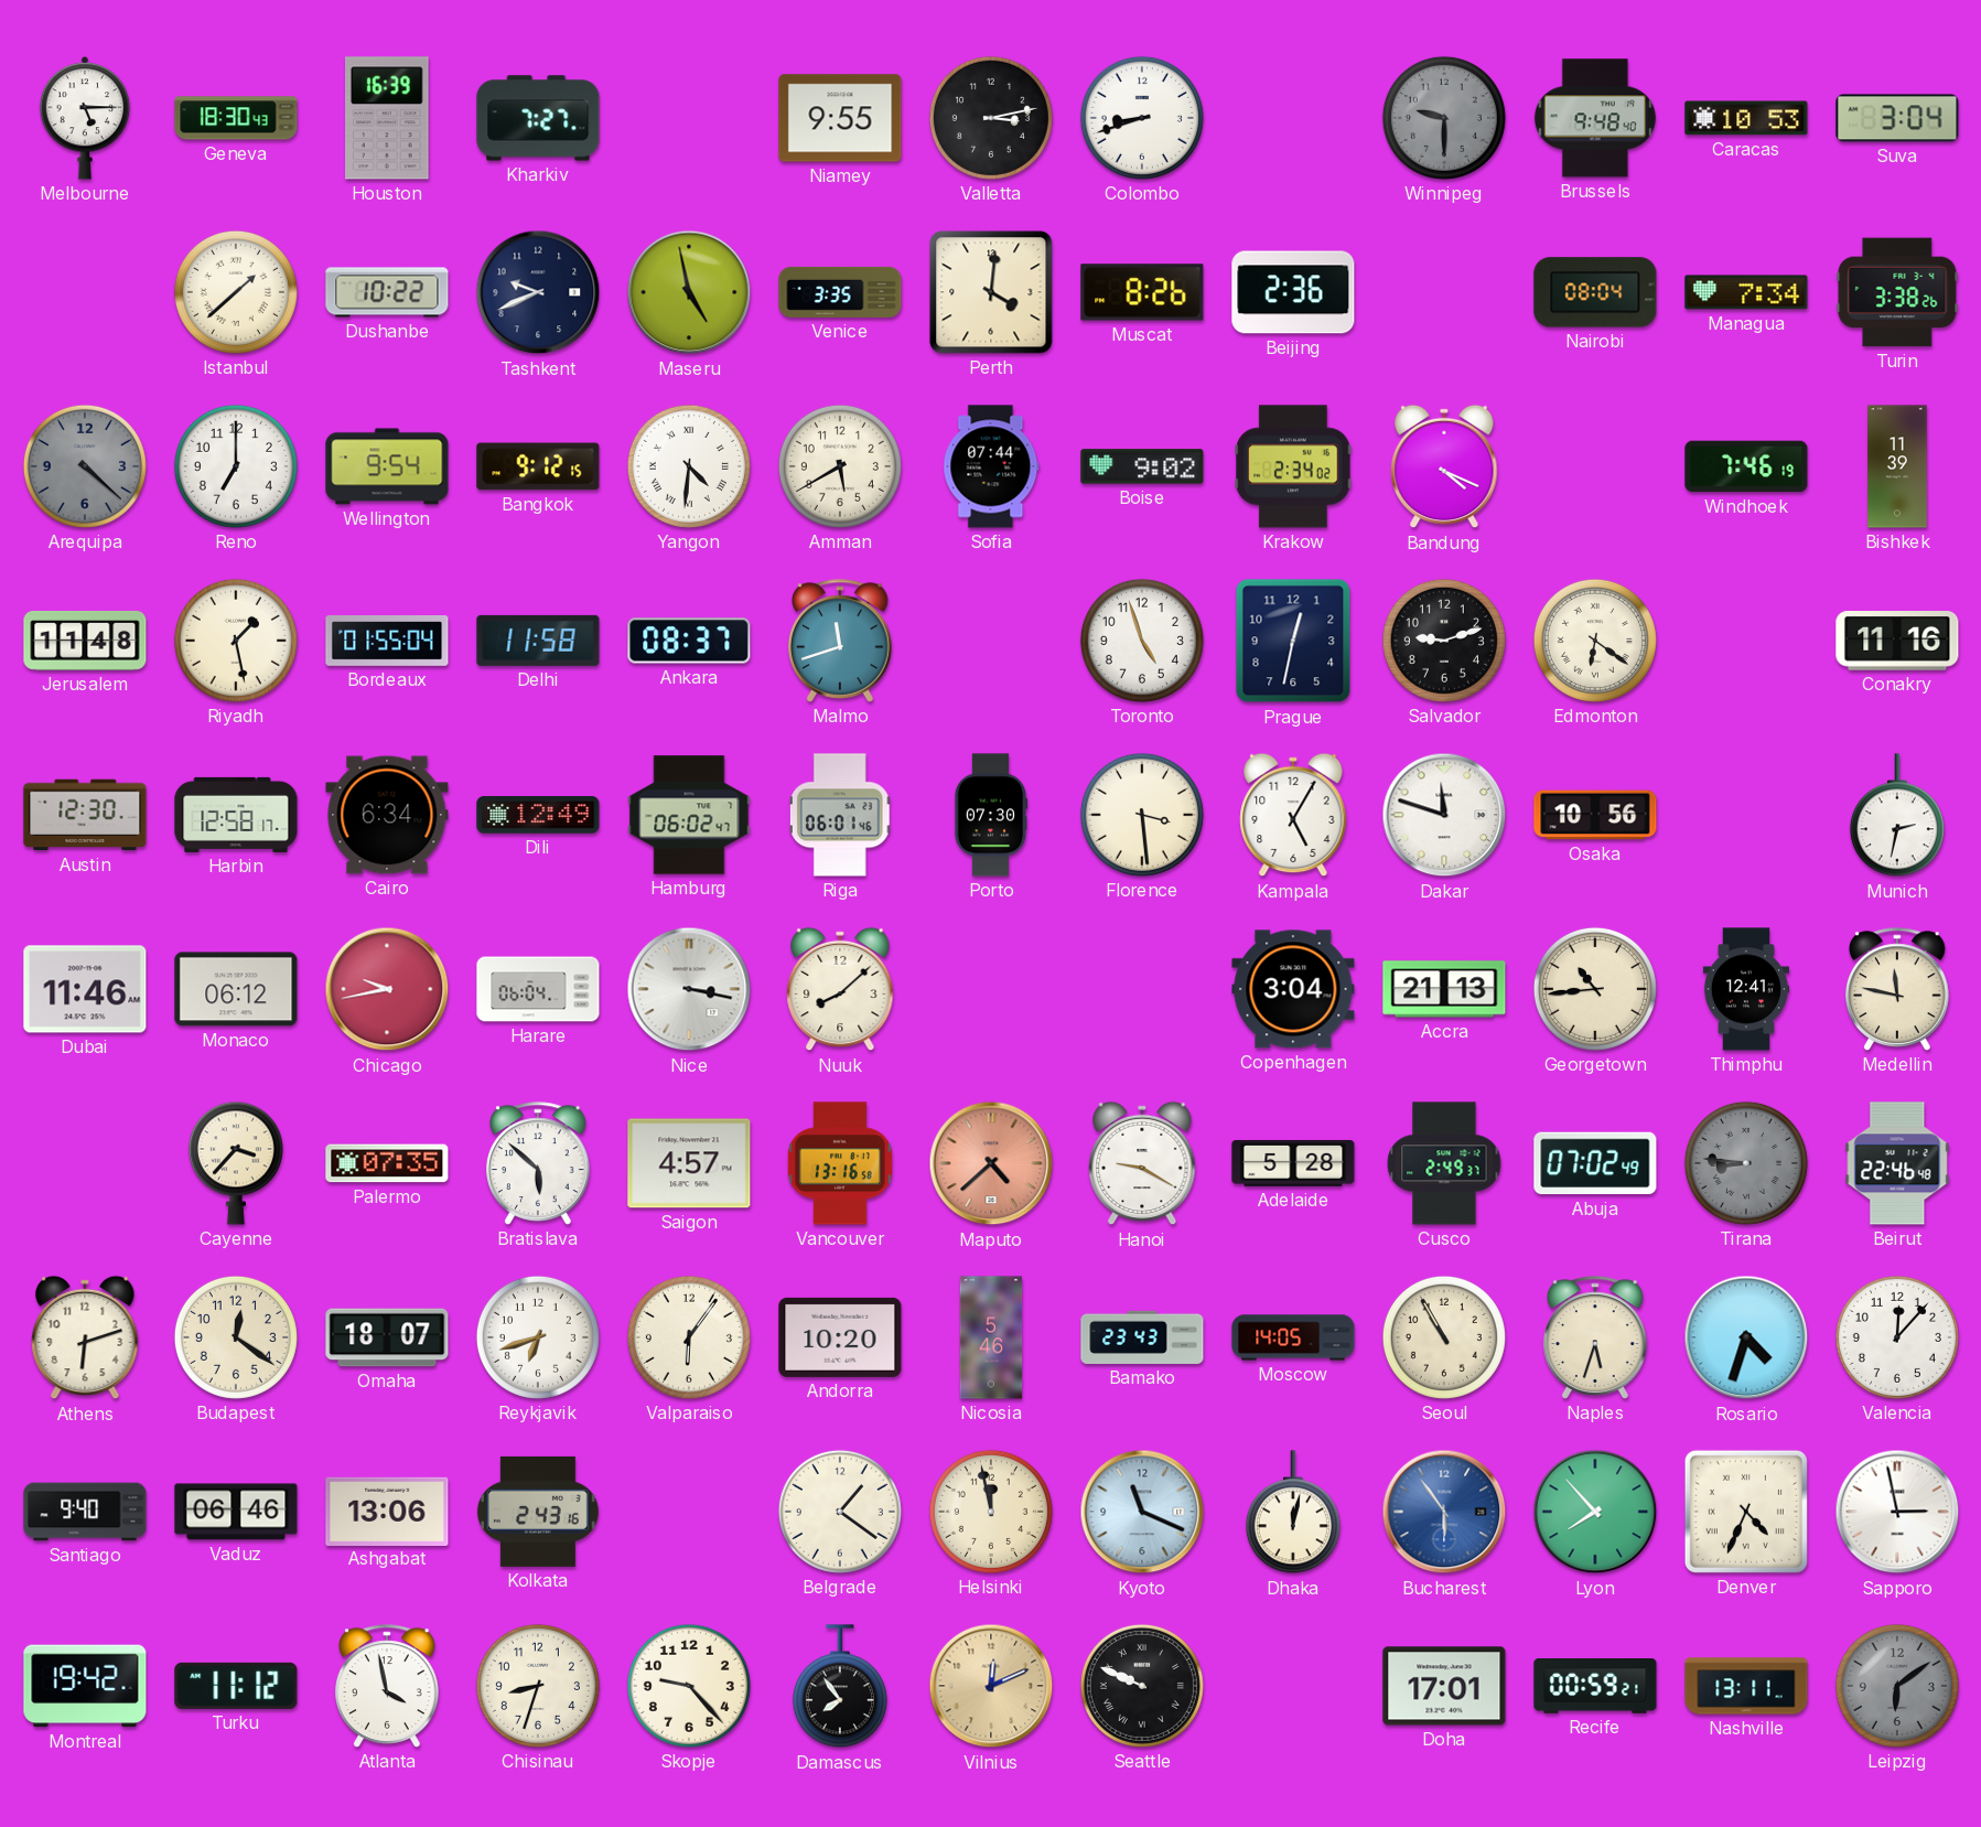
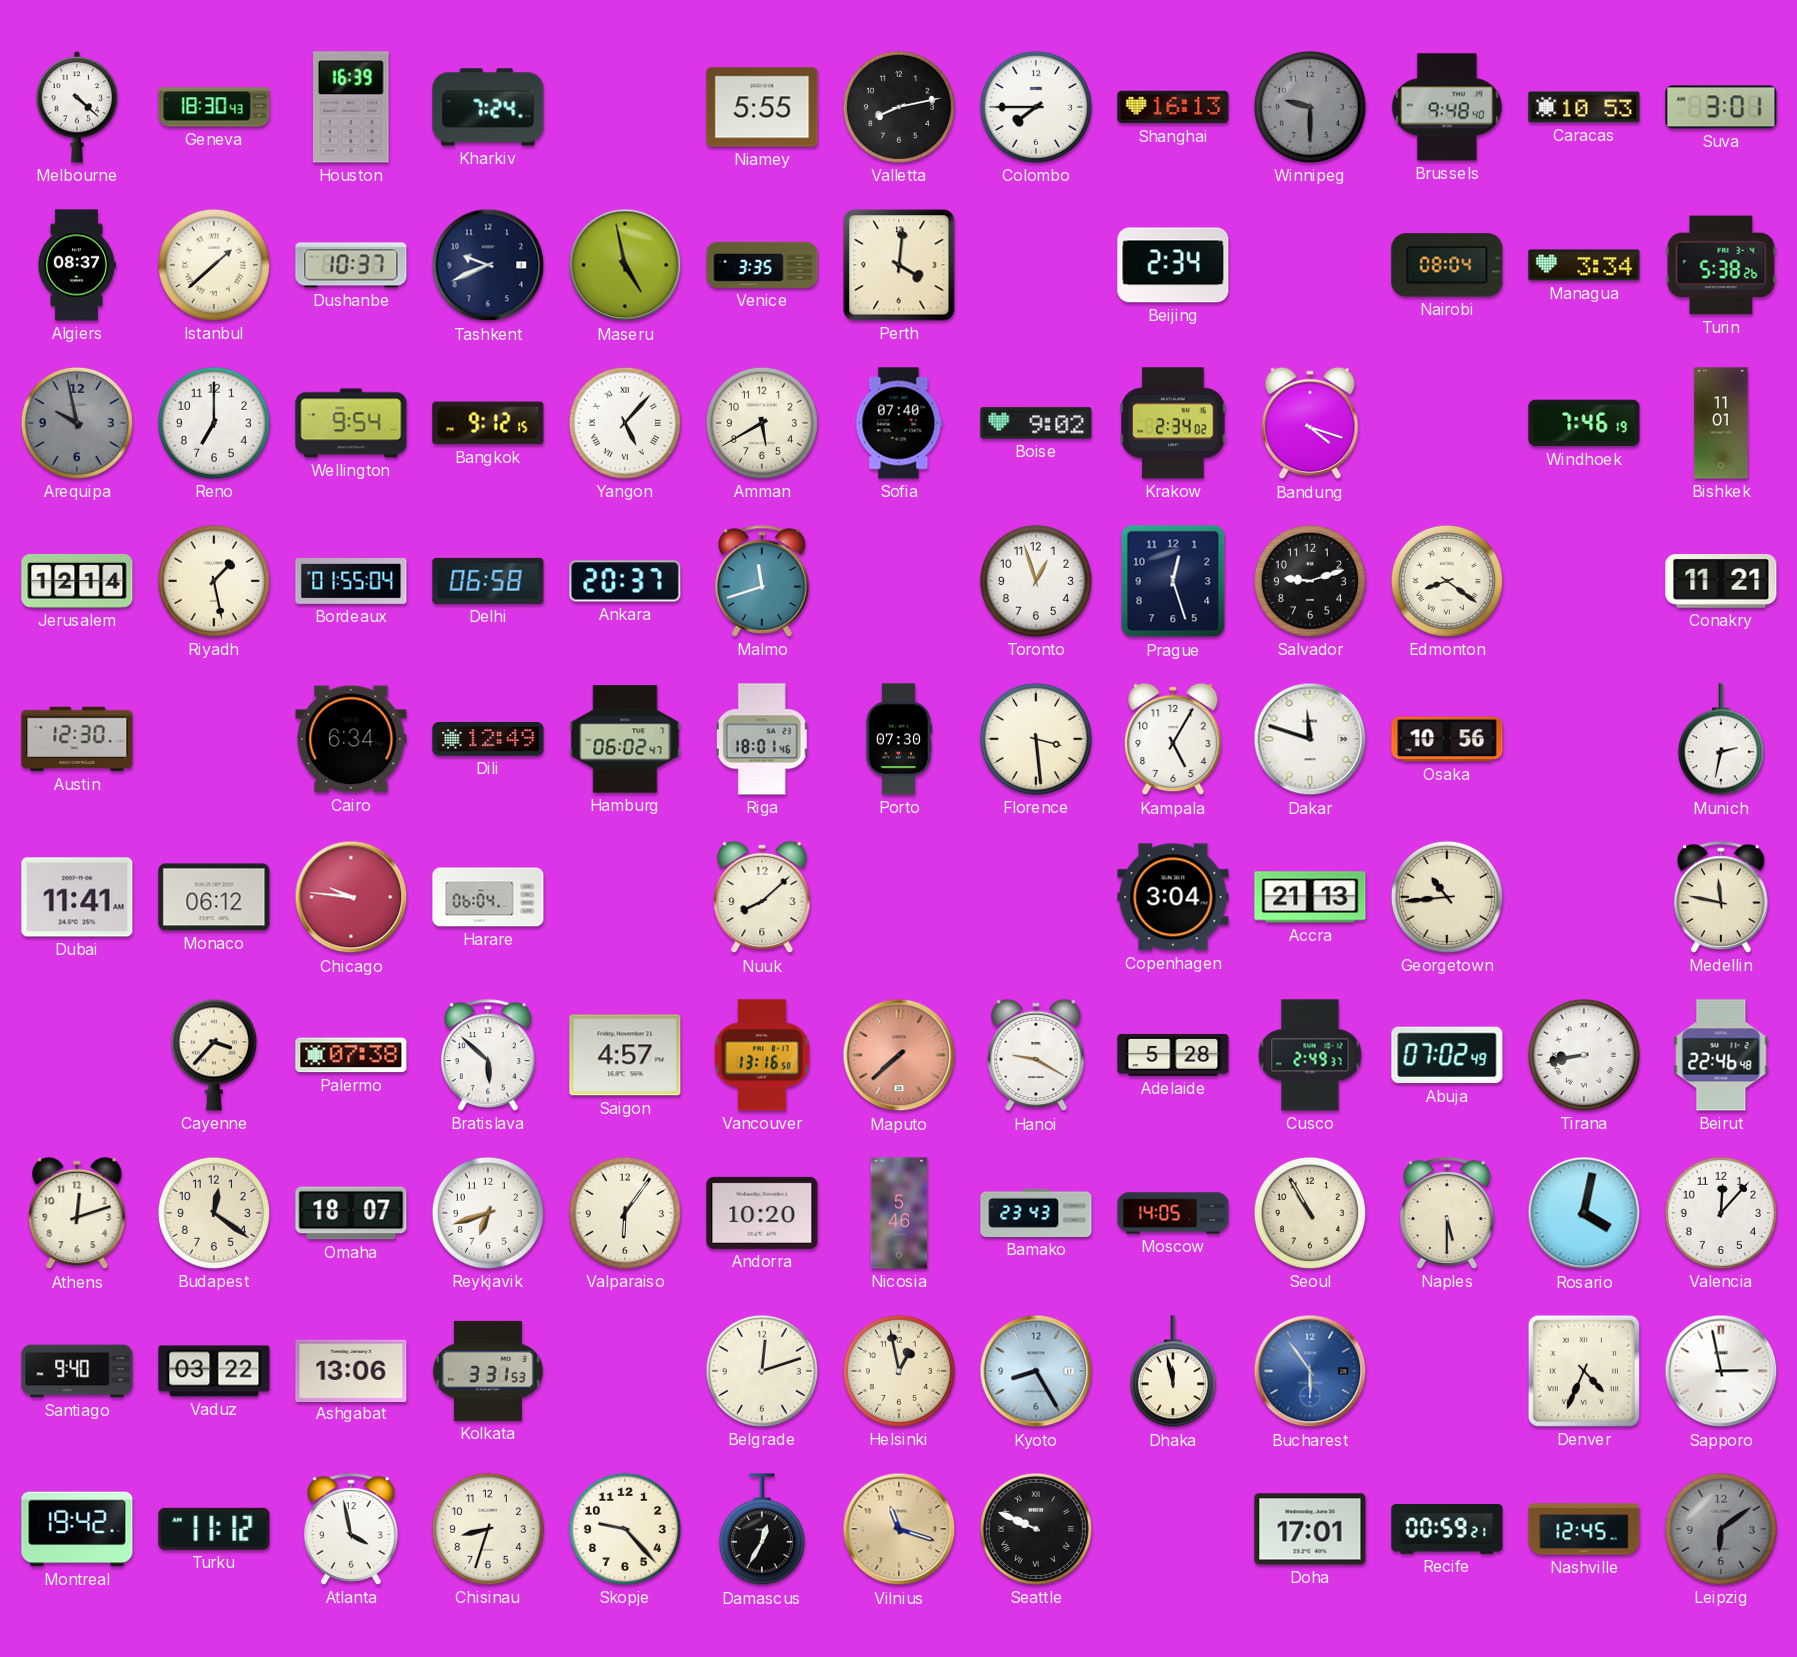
Melbourne: 5:15 -> 4:22
Kharkiv: 7:27 -> 7:24
Niamey: 9:55 -> 5:55
Valletta: 3:13 -> 8:13
Colombo: 8:42 -> 7:45
Shanghai: none -> 16:13
Suva: 3:04 -> 3:01
Algiers: none -> 08:37
Dushanbe: 10:22 -> 10:37
Muscat: 8:26 -> none
Beijing: 2:36 -> 2:34
Managua: 7:34 -> 3:34
Turin: 3:38 -> 5:38
Arequipa: 4:22 -> 9:58
Yangon: 4:31 -> 5:07
Sofia: 07:44 -> 07:40
Bandung: 4:19 -> 4:18
Bishkek: 11:39 -> 11:01
Jerusalem: 11:48 -> 12:14
Delhi: 11:58 -> 06:58
Ankara: 08:37 -> 20:37
Toronto: 4:57 -> 12:57
Prague: 12:32 -> 12:27
Edmonton: 6:21 -> 8:21
Conakry: 11:16 -> 11:21
Harbin: 12:58 -> none
Riga: 06:01 -> 18:01
Dubai: 11:46 -> 11:41
Chicago: 9:43 -> 9:46
Nice: 3:17 -> none
Thimphu: 12:41 -> none
Palermo: 07:35 -> 07:38
Maputo: 4:38 -> 7:38
Tirana: 8:46 -> 8:43
Tirana dial: grey -> white
Athens: 6:12 -> 12:12
Naples: 5:33 -> 5:30
Rosario: 4:33 -> 4:02
Vaduz: 06:46 -> 03:22
Kolkata: 2:43 -> 3:31
Belgrade: 1:21 -> 12:12
Helsinki: 11:58 -> 12:58
Kyoto: 11:19 -> 8:25
Dhaka: 12:02 -> 11:58
Lyon: 7:53 -> none
Damascus: 7:54 -> 12:35
Vilnius: 12:11 -> 11:18
Nashville: 13:11 -> 12:45
